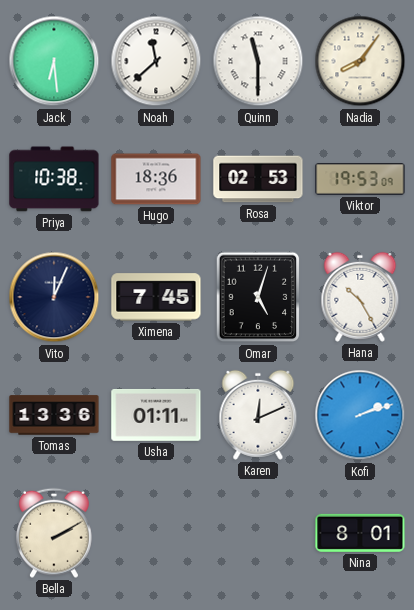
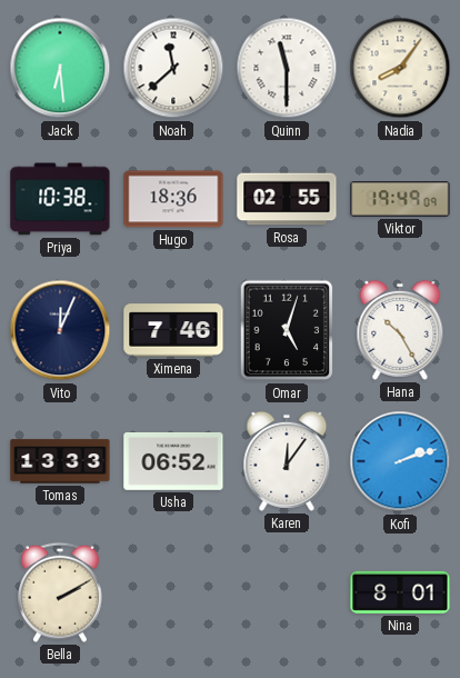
Rosa: 02:53 -> 02:55
Viktor: 19:53 -> 19:49
Ximena: 7:45 -> 7:46
Tomas: 13:36 -> 13:33
Usha: 01:11 -> 06:52
Karen: 12:11 -> 12:06
